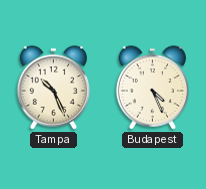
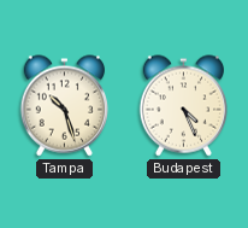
Tampa: 10:26 -> 10:27
